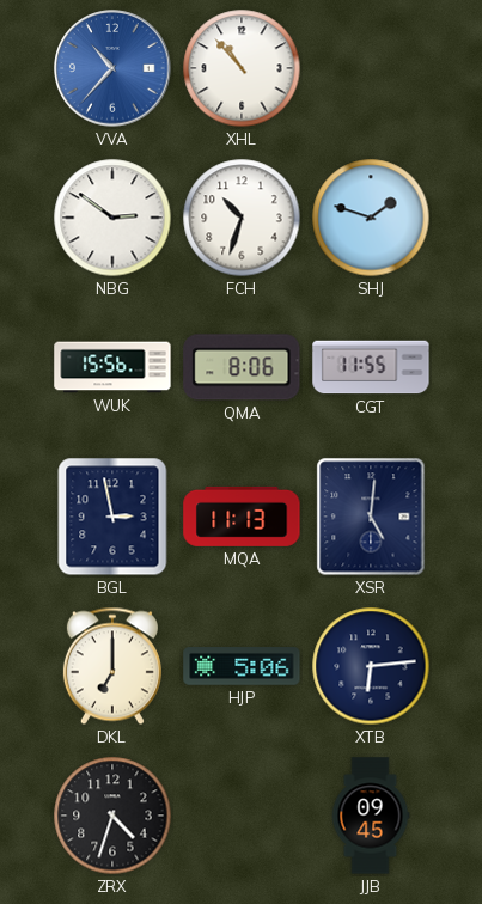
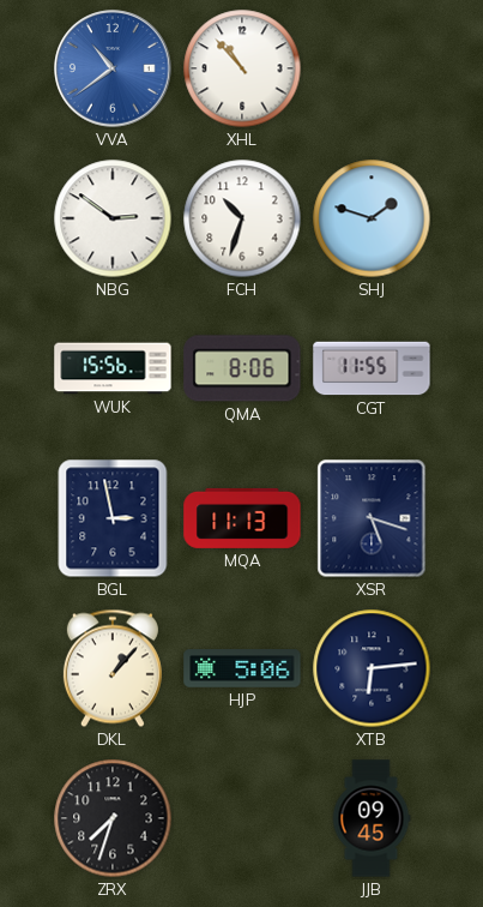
VVA: 10:37 -> 10:39
XSR: 5:01 -> 5:18
DKL: 7:00 -> 1:07
ZRX: 4:33 -> 7:33
